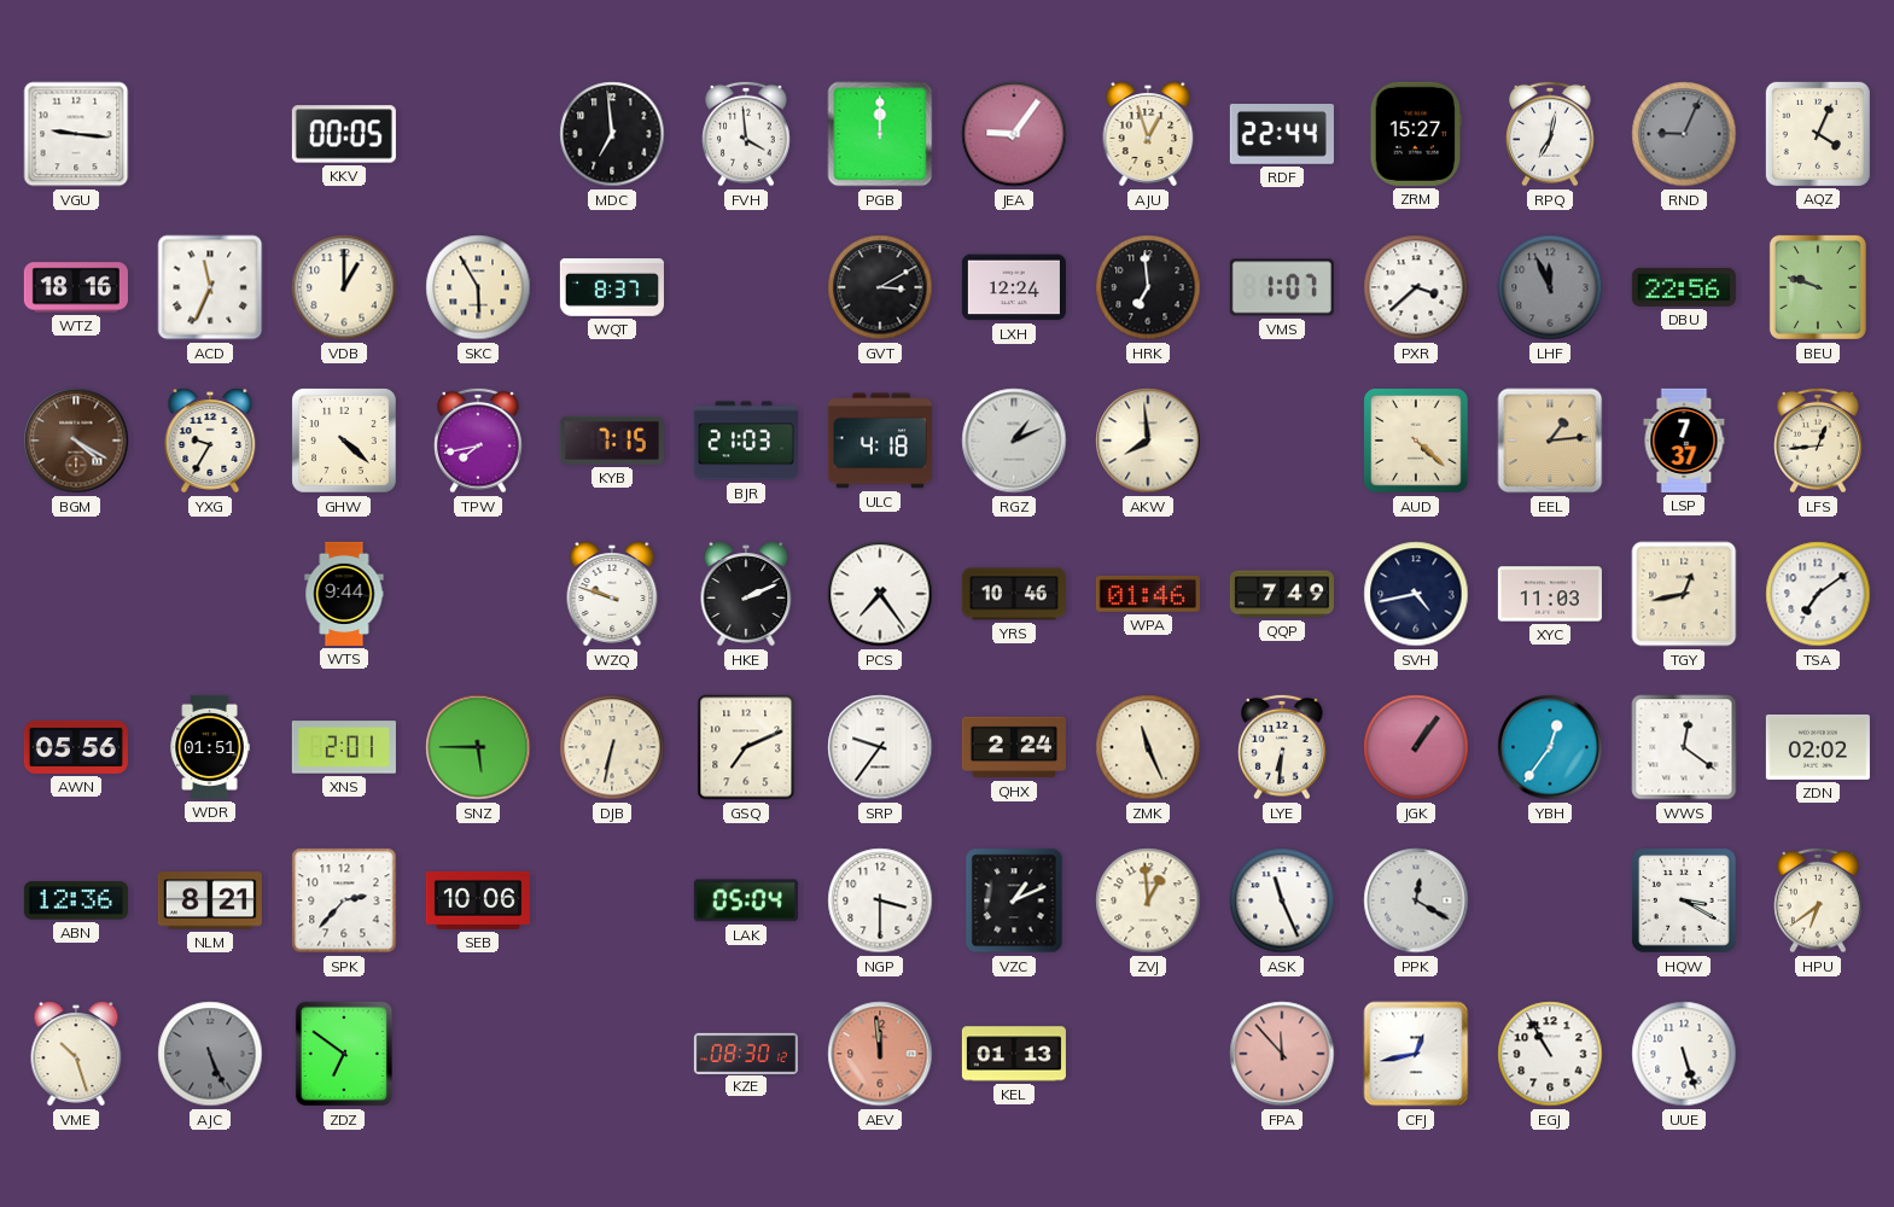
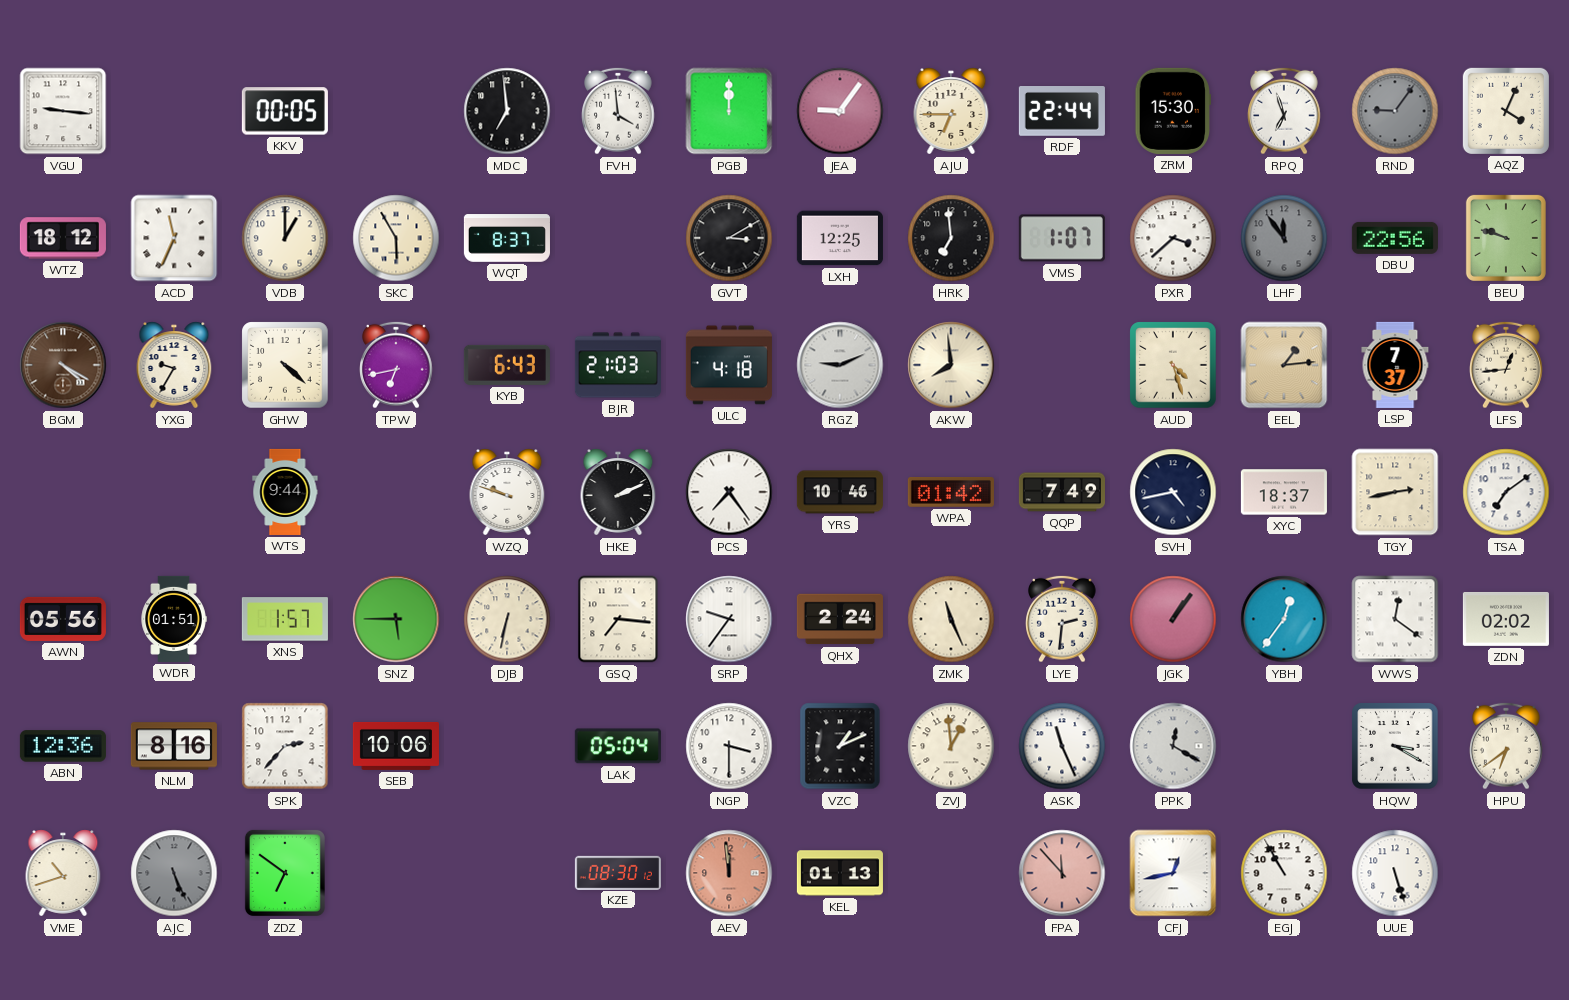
AJU: 12:57 -> 6:45
ZRM: 15:27 -> 15:30
RPQ: 7:02 -> 6:57
RND: 9:04 -> 9:06
WTZ: 18:16 -> 18:12
LXH: 12:24 -> 12:25
LHF: 11:56 -> 11:54
TPW: 7:43 -> 6:43
KYB: 7:15 -> 6:43
RGZ: 1:11 -> 9:11
AUD: 4:22 -> 4:27
WPA: 01:46 -> 01:42
XYC: 11:03 -> 18:37
TGY: 12:43 -> 2:43
XNS: 2:01 -> 1:57
GSQ: 7:11 -> 7:16
LYE: 6:31 -> 2:31
NLM: 8:21 -> 8:16
VME: 10:27 -> 10:42
